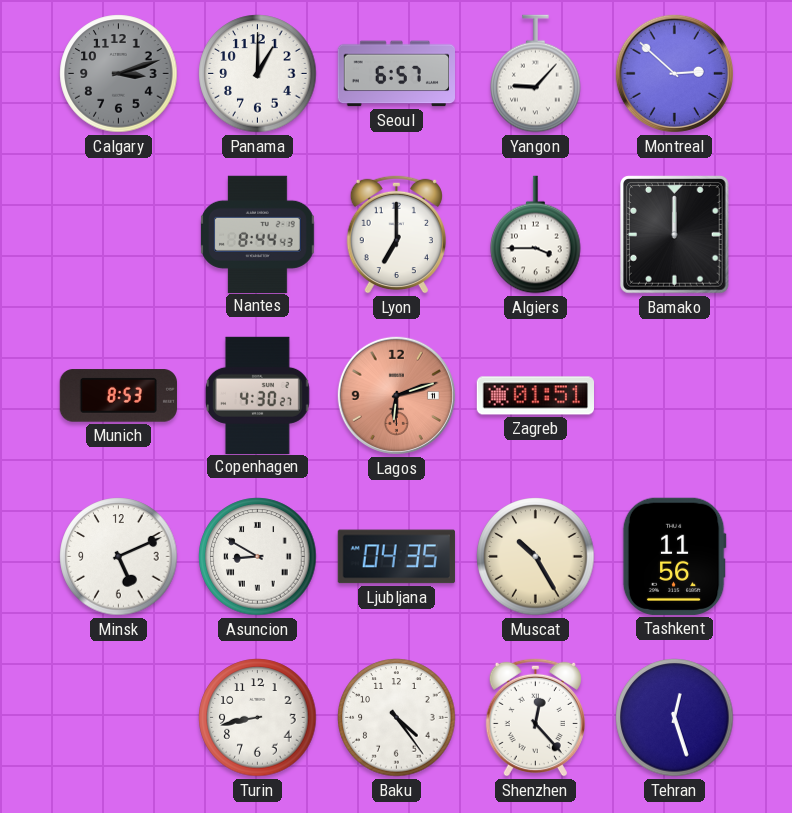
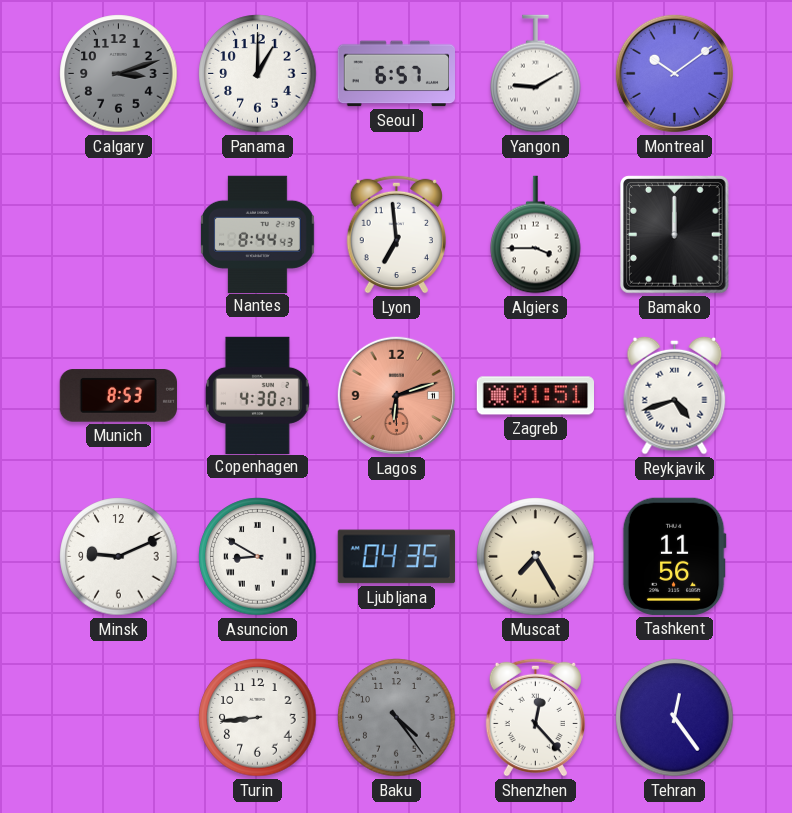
Yangon: 9:07 -> 9:10
Montreal: 2:52 -> 10:09
Lyon: 7:00 -> 6:59
Reykjavik: none -> 4:42
Minsk: 5:11 -> 9:11
Muscat: 10:25 -> 7:25
Turin: 8:43 -> 8:44
Baku dial: white -> grey
Tehran: 12:27 -> 12:24
